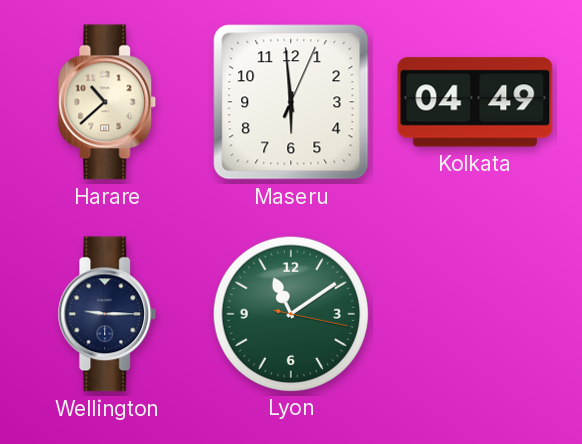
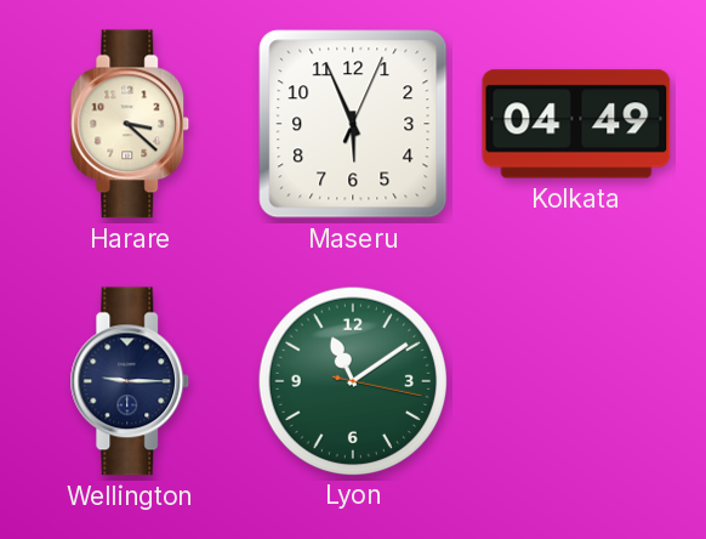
Harare: 10:38 -> 3:22
Maseru: 5:59 -> 5:56
